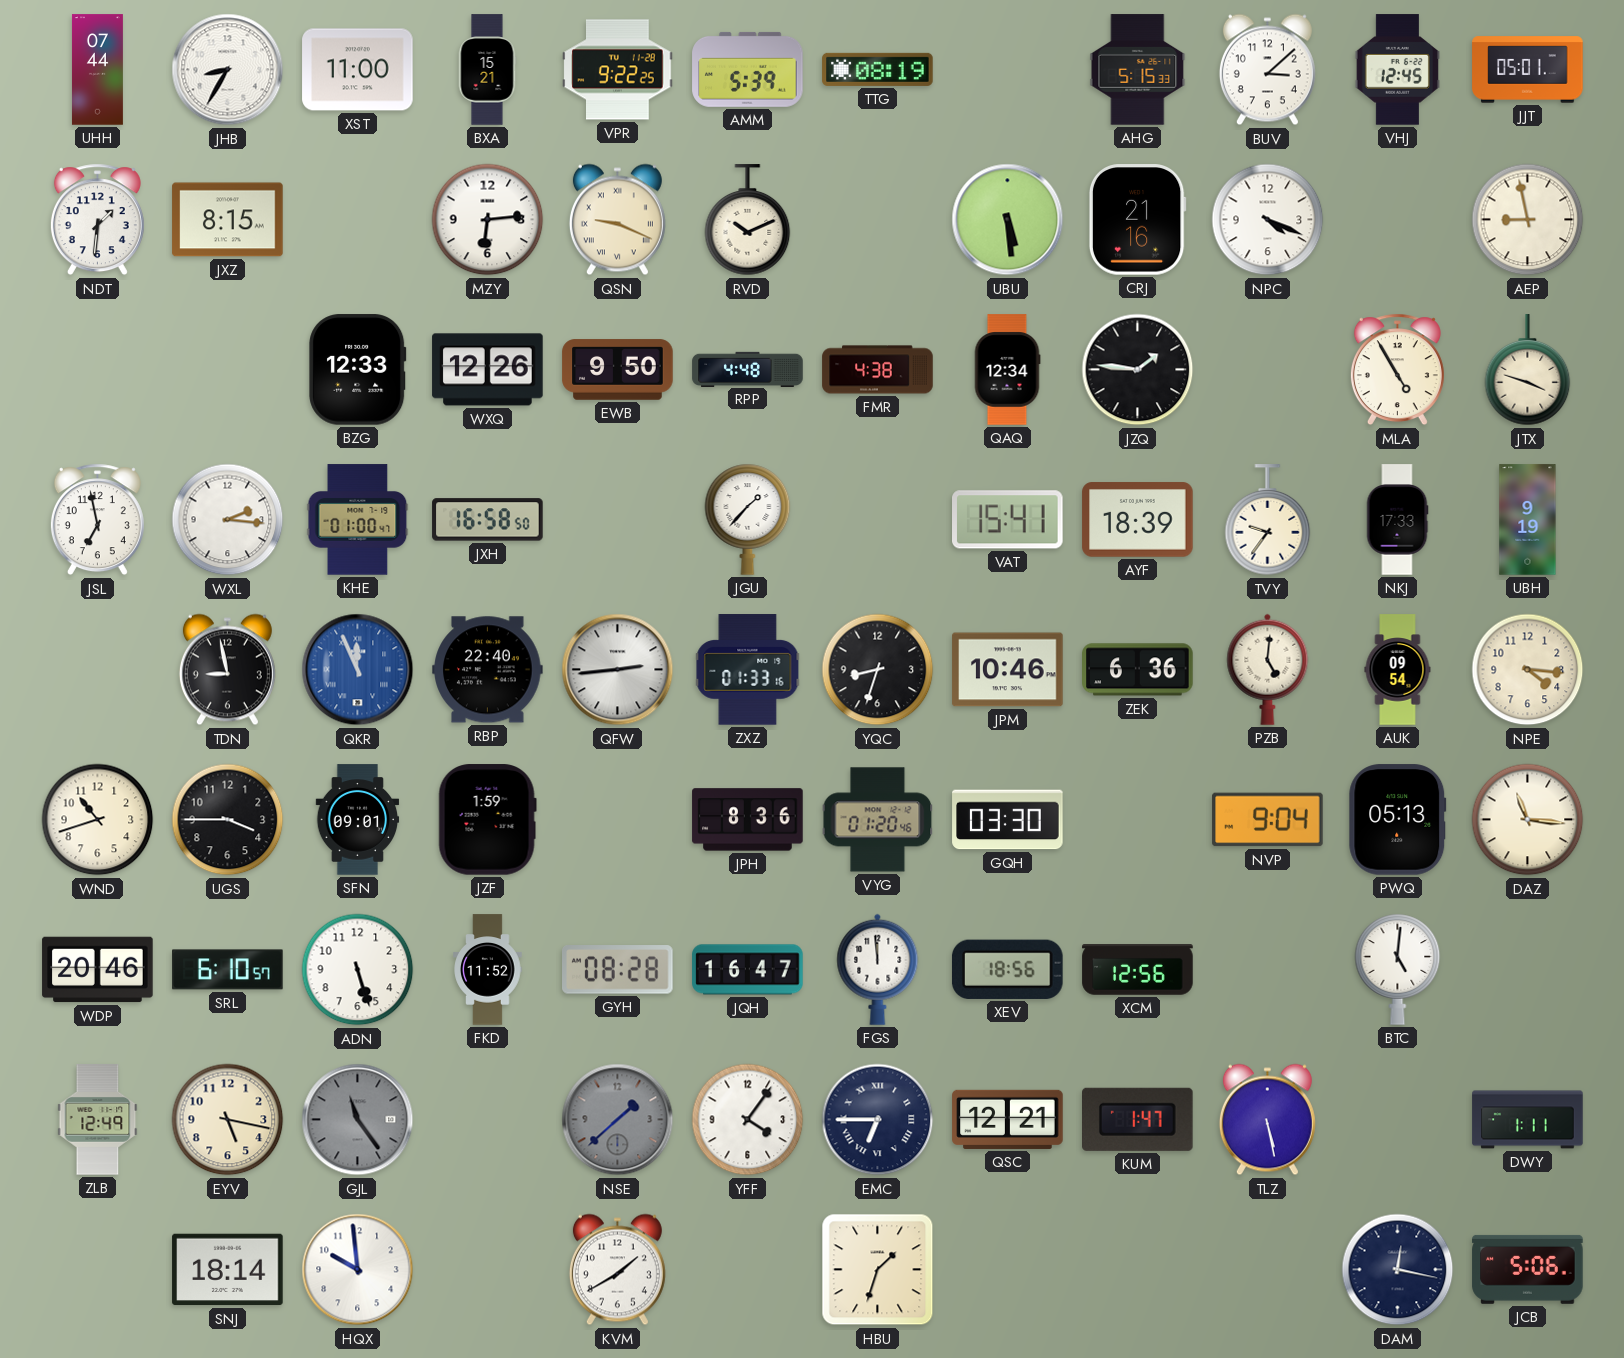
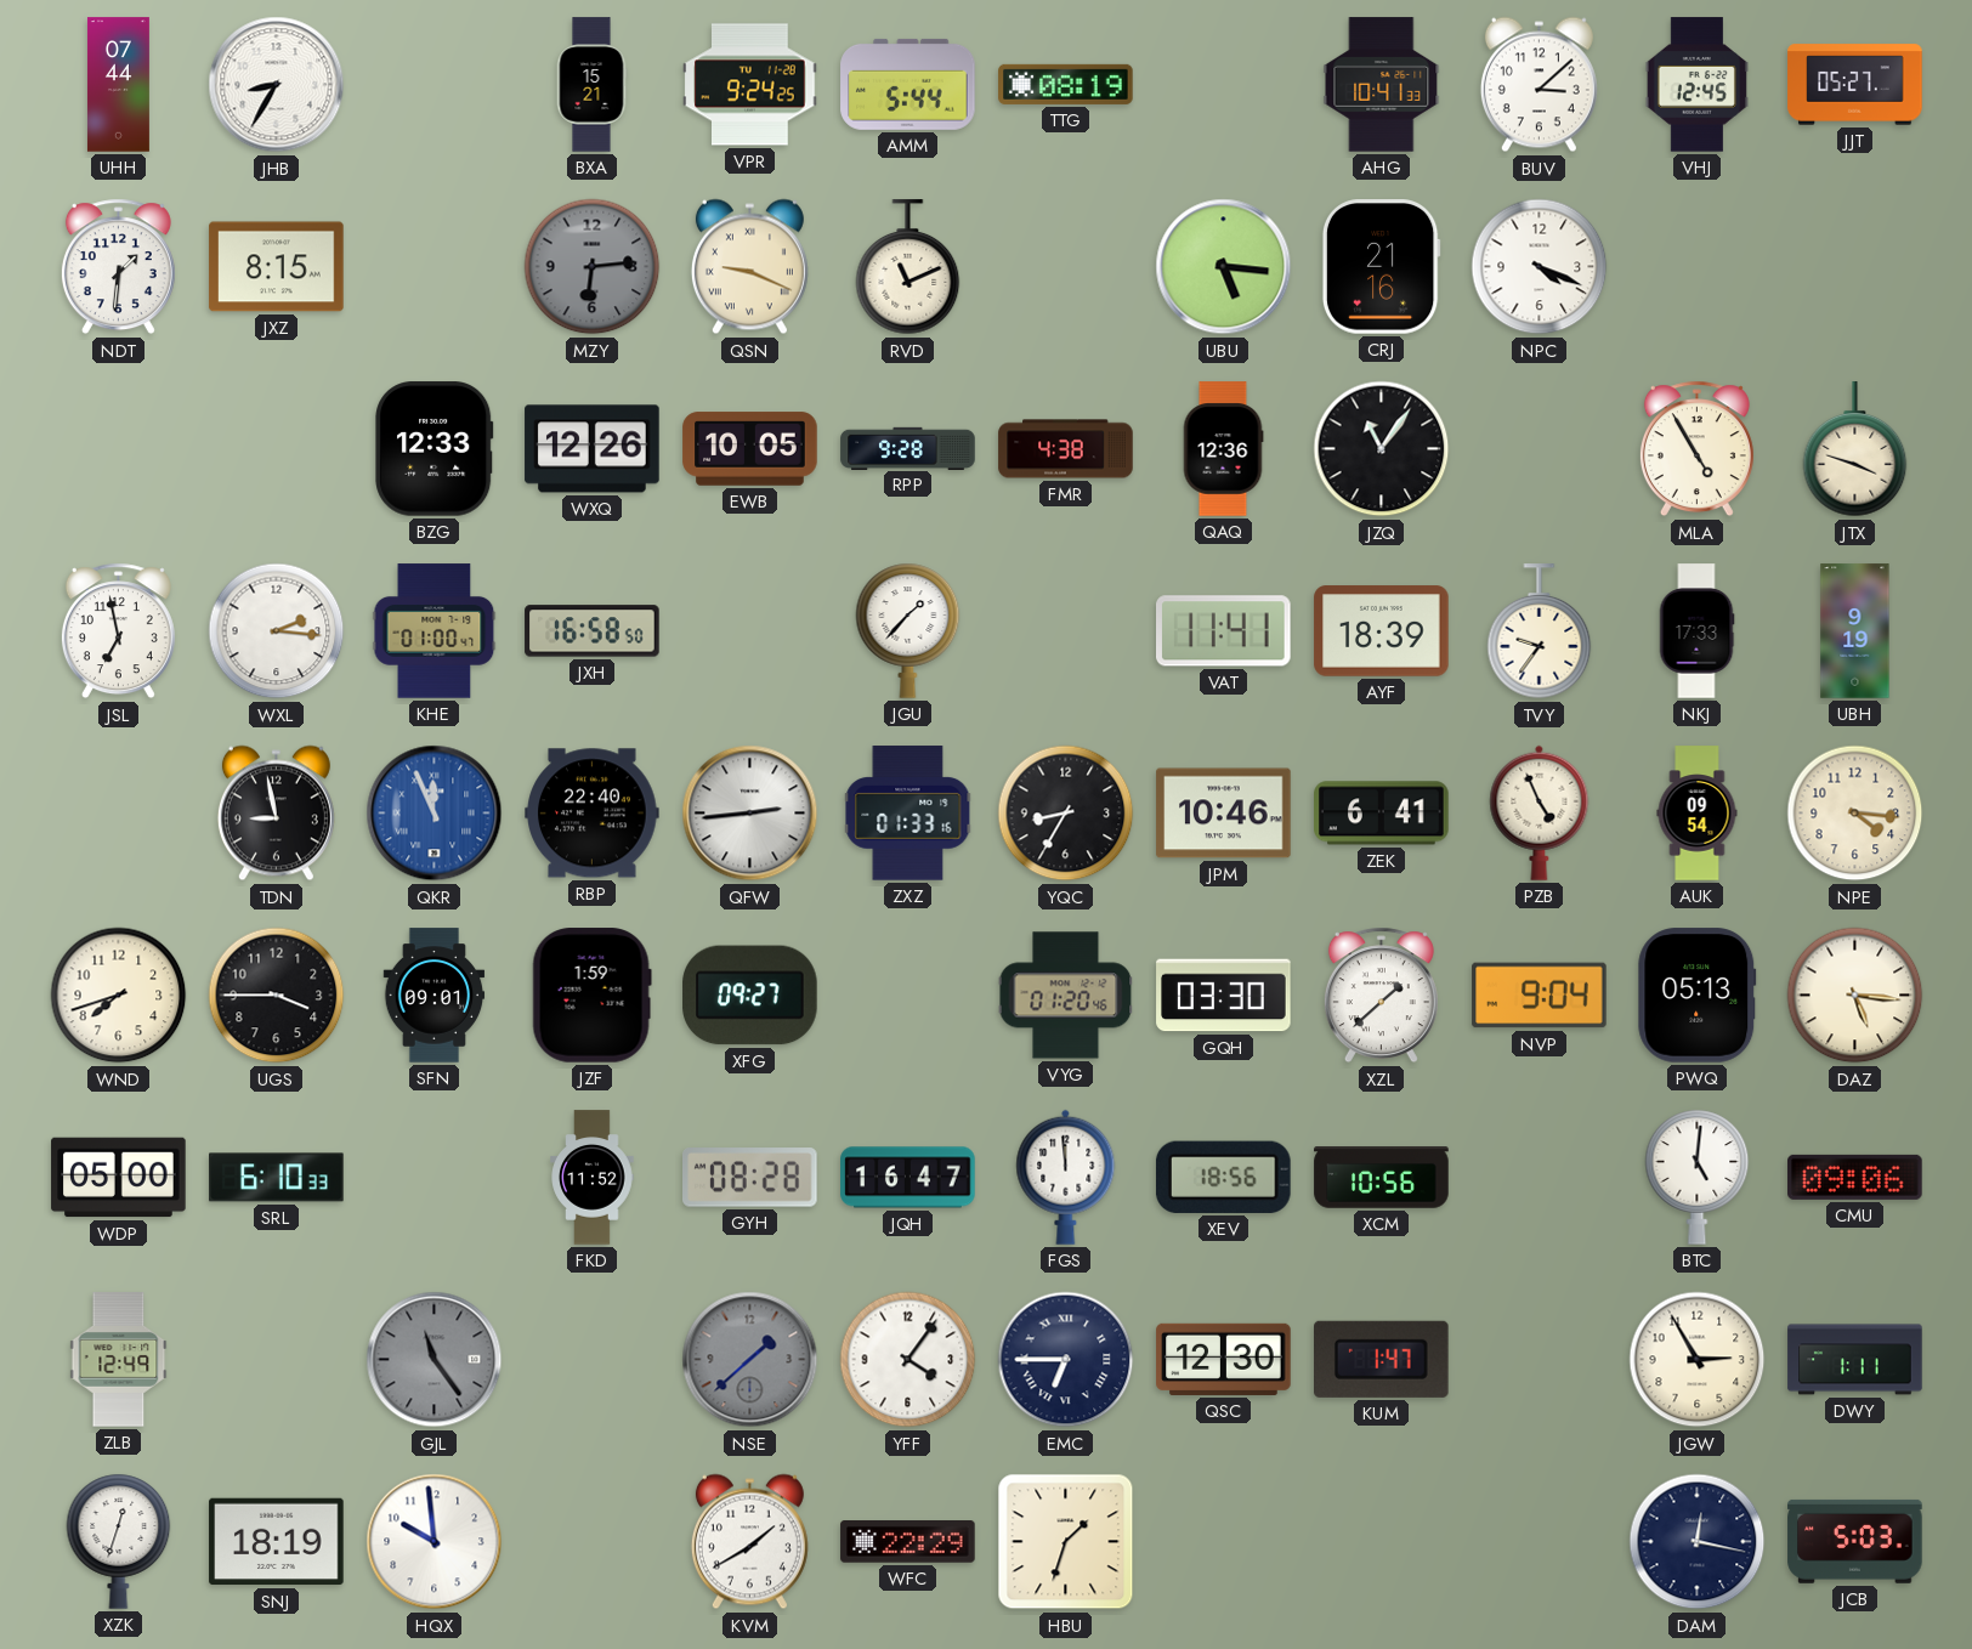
XST: 11:00 -> none
VPR: 9:22 -> 9:24
AMM: 5:39 -> 5:44
AHG: 5:15 -> 10:41
JJT: 05:01 -> 05:27
MZY dial: white -> grey
RVD: 10:11 -> 11:11
UBU: 5:29 -> 5:16
AEP: 8:58 -> none
EWB: 9:50 -> 10:05
RPP: 4:48 -> 9:28
QAQ: 12:34 -> 12:36
JZQ: 1:46 -> 11:06
VAT: 15:41 -> 11:41
YQC: 8:33 -> 8:35
ZEK: 6:36 -> 6:41
PZB: 5:01 -> 4:56
WND: 10:42 -> 7:42
XFG: none -> 09:27
JPH: 8:36 -> none
XZL: none -> 1:38
DAZ: 11:16 -> 5:16
WDP: 20:46 -> 05:00
SRL: 6:10:57 -> 6:10:33
ADN: 5:27 -> none
XCM: 12:56 -> 10:56
CMU: none -> 09:06
EYV: 5:17 -> none
QSC: 12:21 -> 12:30
TLZ: 5:28 -> none
JGW: none -> 2:55
XZK: none -> 12:33
SNJ: 18:14 -> 18:19
WFC: none -> 22:29
JCB: 5:06 -> 5:03
